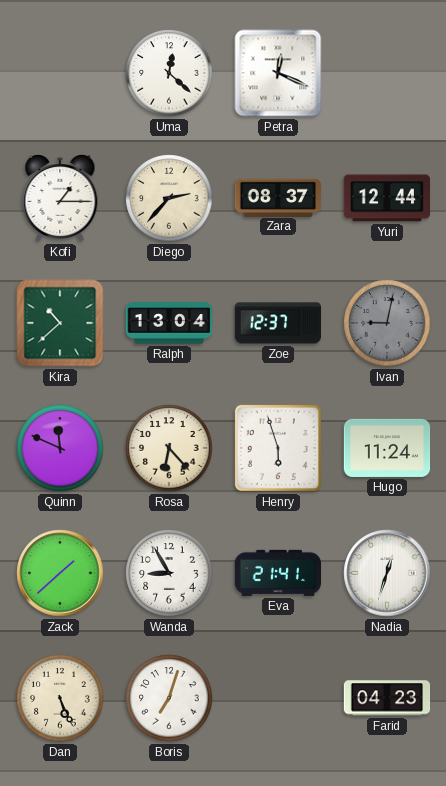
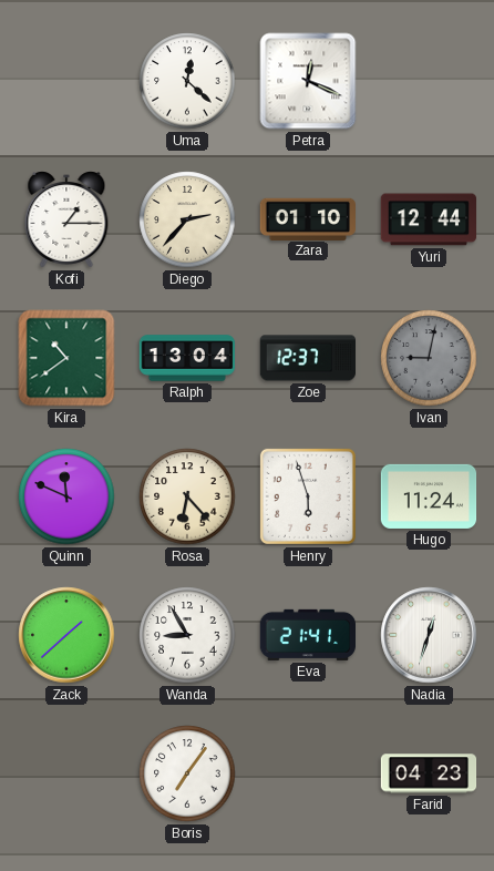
Zara: 08:37 -> 01:10
Kira: 10:38 -> 10:39
Dan: 5:26 -> none
Boris: 7:03 -> 7:06
